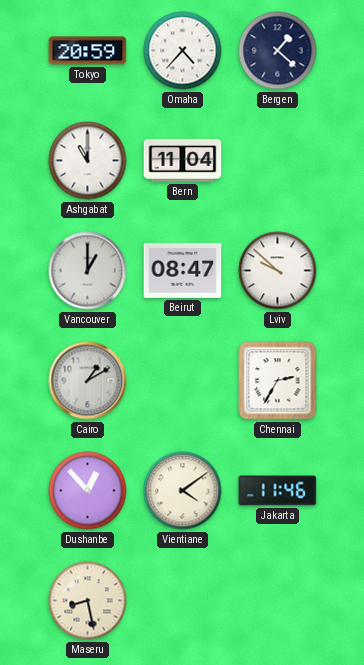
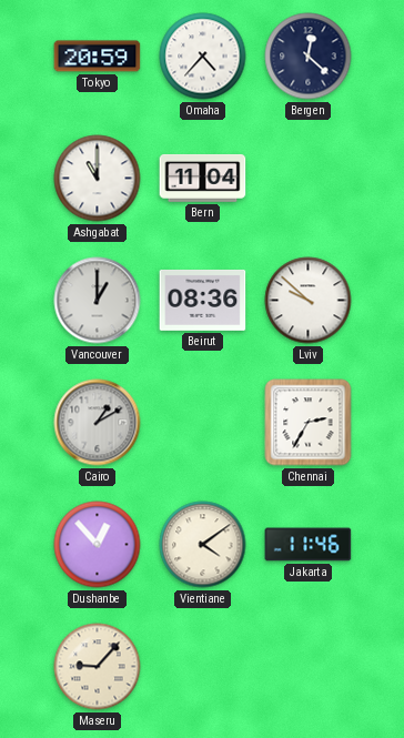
Bergen: 1:22 -> 12:22
Beirut: 08:47 -> 08:36
Maseru: 8:28 -> 9:07
